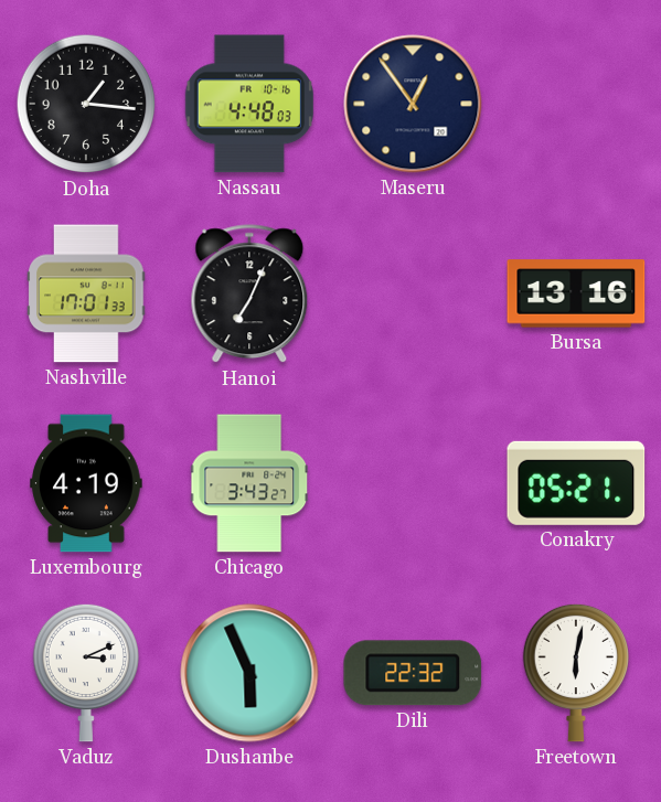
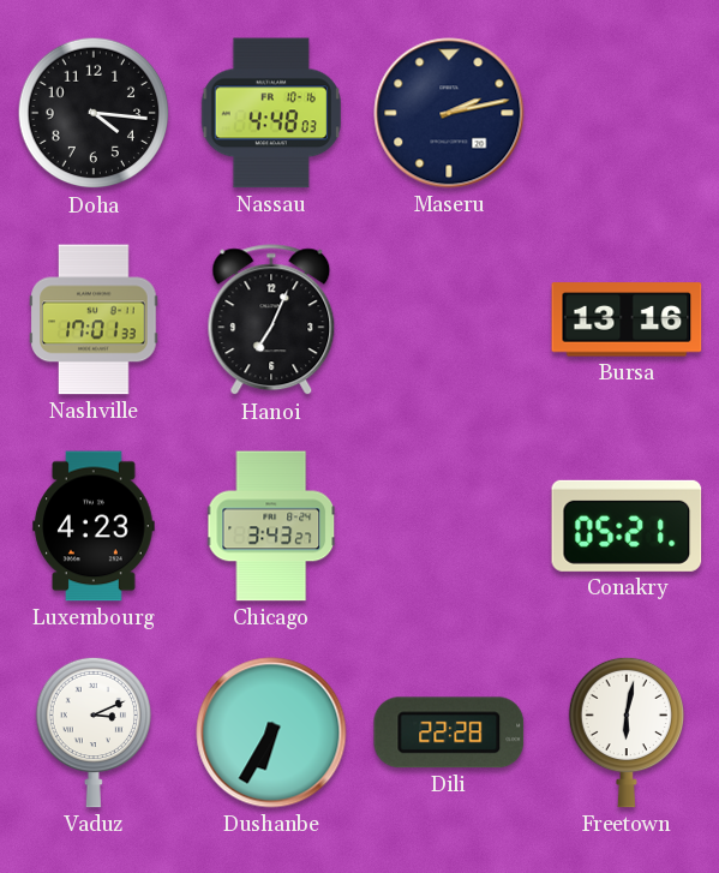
Doha: 1:16 -> 4:16
Maseru: 12:54 -> 2:13
Luxembourg: 4:19 -> 4:23
Dushanbe: 5:56 -> 6:35
Dili: 22:32 -> 22:28
